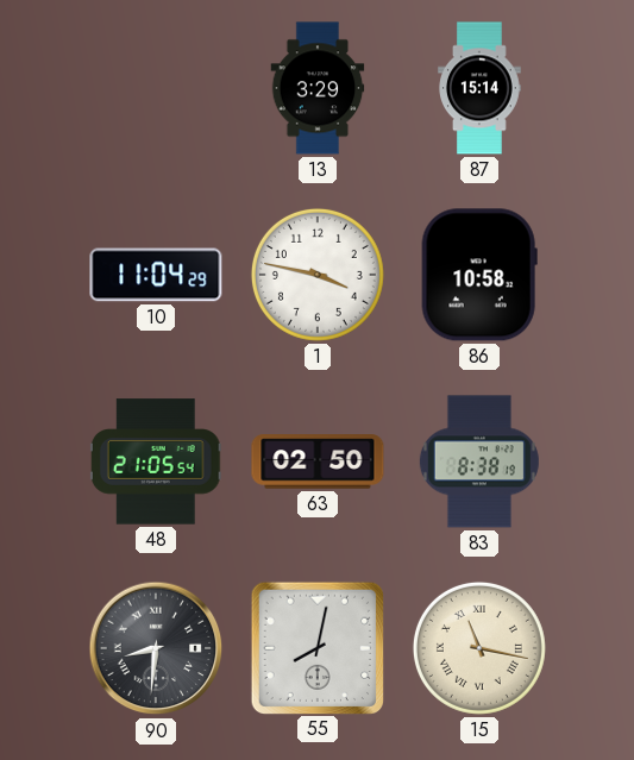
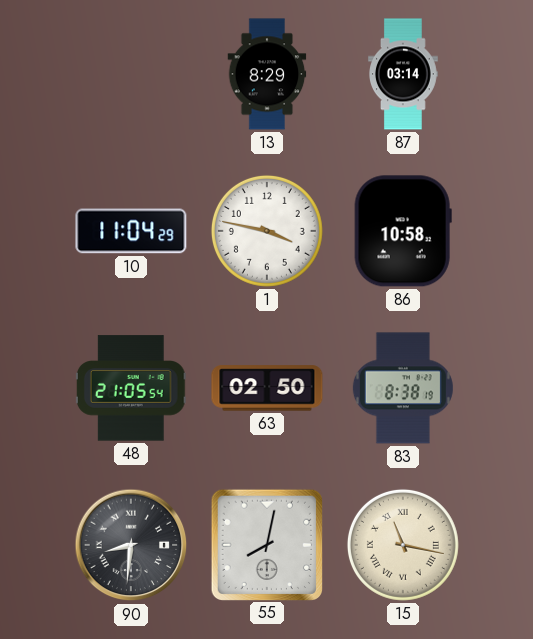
13: 3:29 -> 8:29
87: 15:14 -> 03:14
